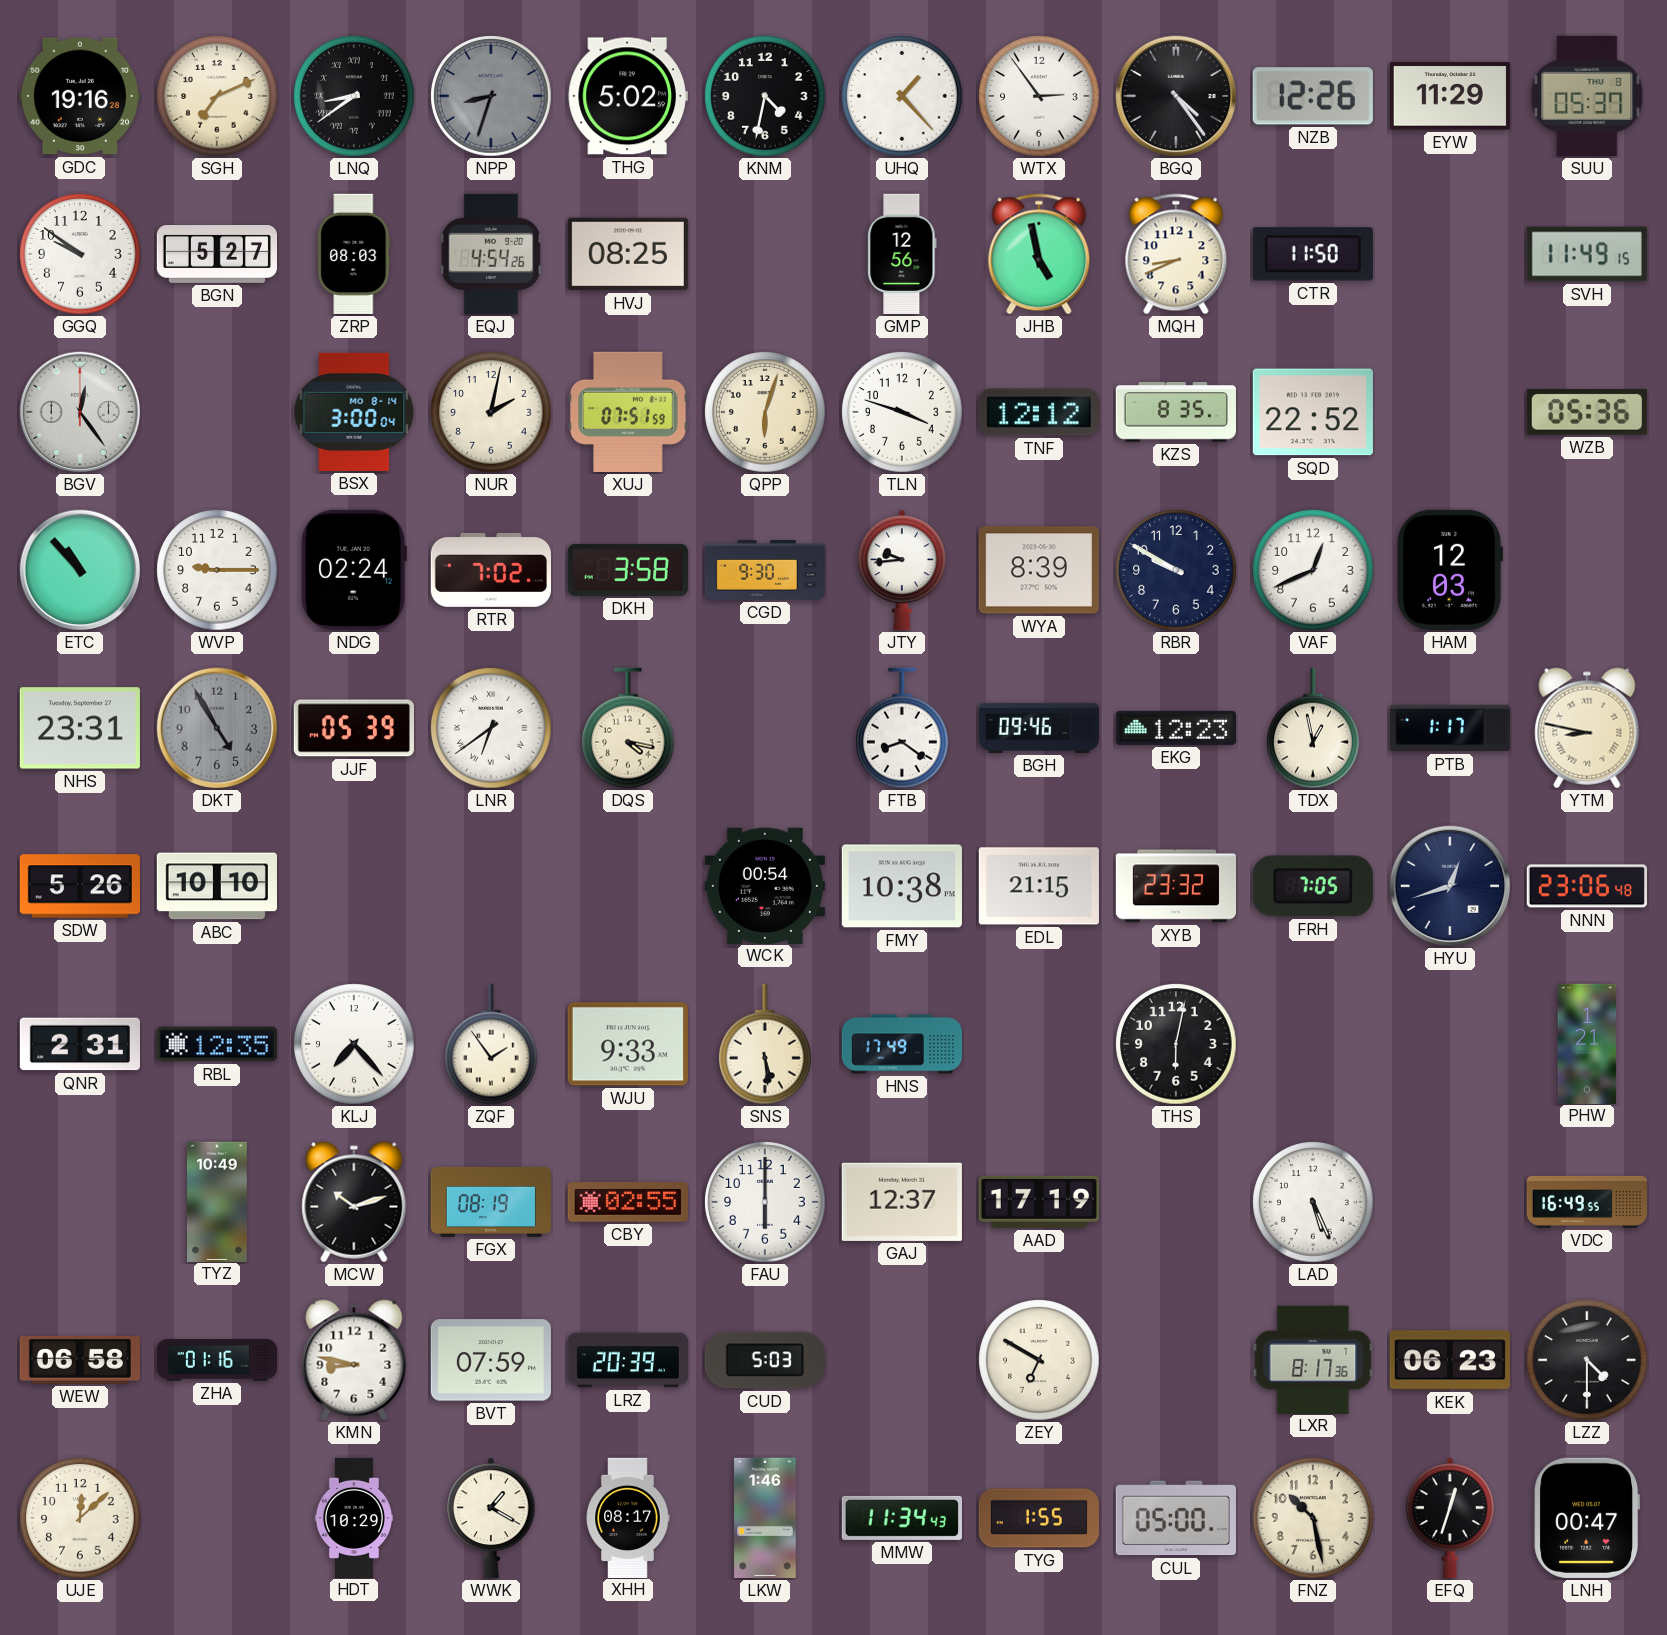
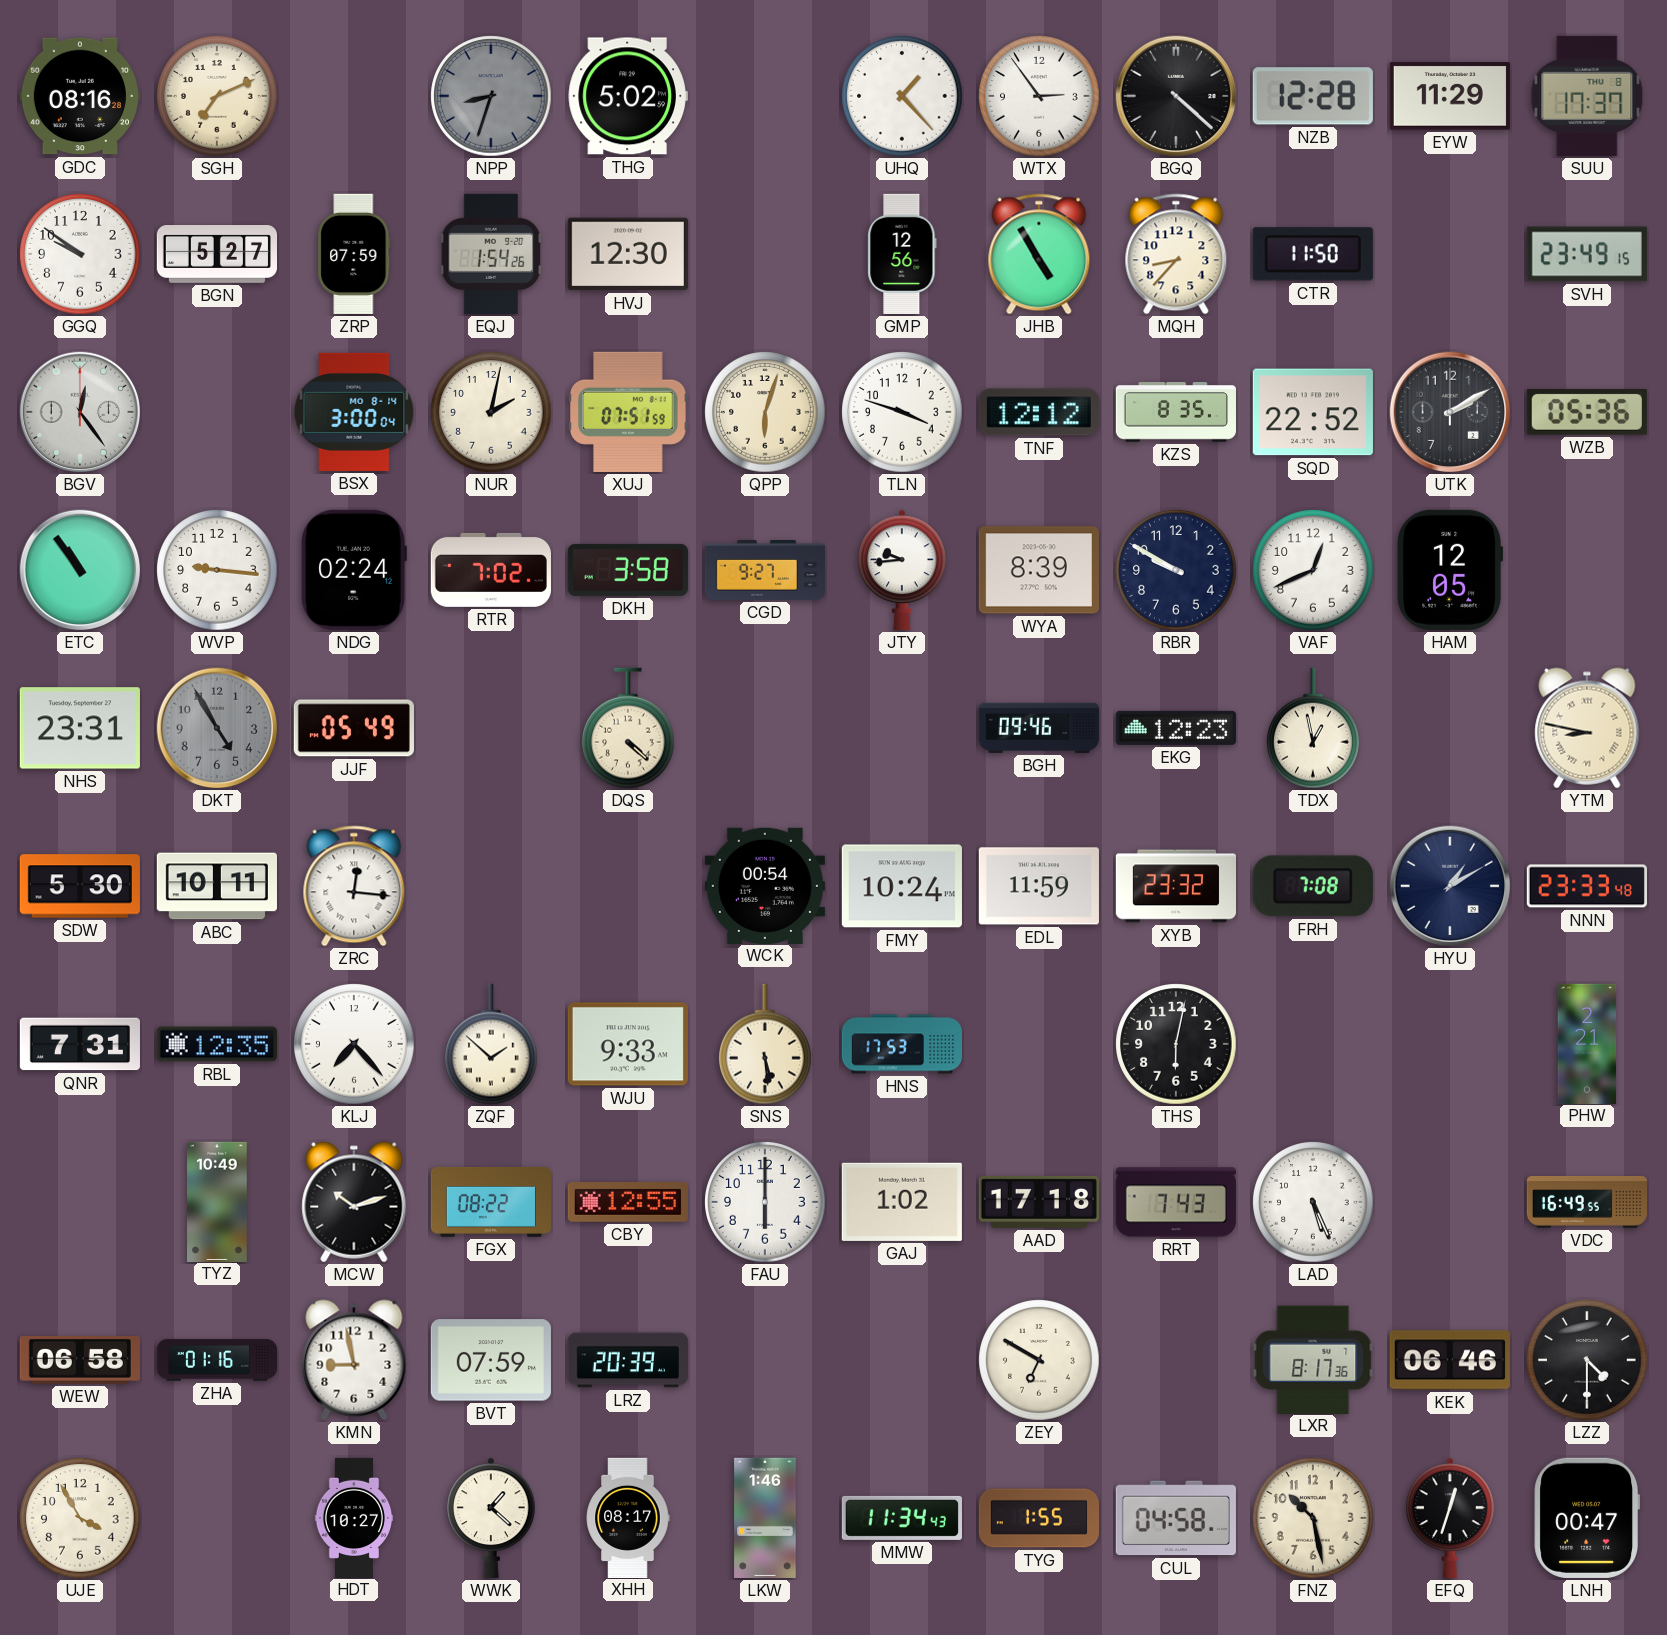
GDC: 19:16 -> 08:16
LNQ: 8:39 -> none
KNM: 4:32 -> none
BGQ: 4:24 -> 4:22
NZB: 12:26 -> 12:28
SUU: 05:37 -> 17:37
ZRP: 08:03 -> 07:59
EQJ: 4:54 -> 1:54
HVJ: 08:25 -> 12:30
JHB: 4:58 -> 4:55
MQH: 8:41 -> 8:37
SVH: 11:49 -> 23:49
UTK: none -> 2:10
ETC: 10:53 -> 10:54
WVP: 9:15 -> 9:16
CGD: 9:30 -> 9:27
HAM: 12:03 -> 12:05
JJF: 05:39 -> 05:49
LNR: 6:39 -> none
DQS: 4:17 -> 4:22
FTB: 8:21 -> none
PTB: 1:17 -> none
SDW: 5:26 -> 5:30
ABC: 10:10 -> 10:11
ZRC: none -> 12:16
FMY: 10:38 -> 10:24
EDL: 21:15 -> 11:59
FRH: 7:05 -> 7:08
HYU: 12:42 -> 1:10
NNN: 23:06 -> 23:33
QNR: 2:31 -> 7:31
ZQF: 1:54 -> 1:52
HNS: 17:49 -> 17:53
PHW: 1:21 -> 2:21
FGX: 08:19 -> 08:22
CBY: 02:55 -> 12:55
GAJ: 12:37 -> 1:02
AAD: 17:19 -> 17:18
RRT: none -> 7:43
KMN: 8:47 -> 8:58
CUD: 5:03 -> none
KEK: 06:23 -> 06:46
UJE: 12:08 -> 3:55
HDT: 10:29 -> 10:27
WWK: 1:20 -> 1:22
CUL: 05:00 -> 04:58
